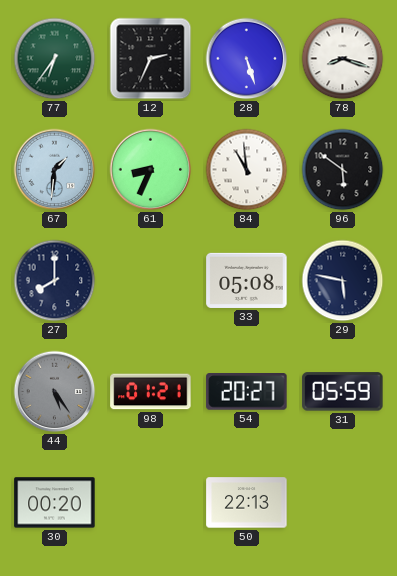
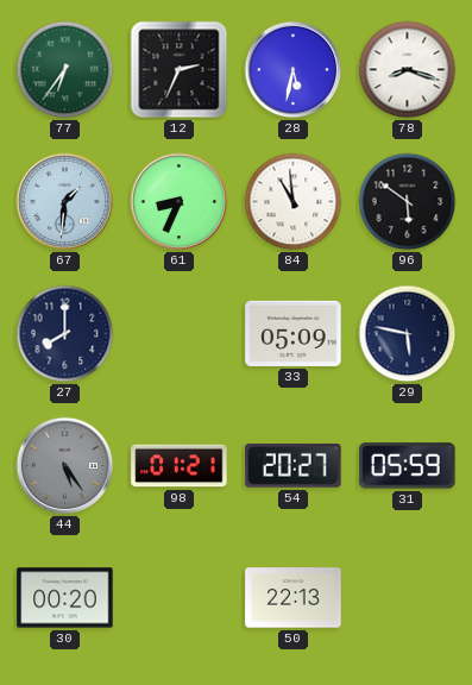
28: 5:27 -> 5:32
33: 05:08 -> 05:09
